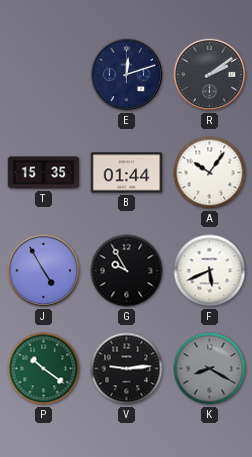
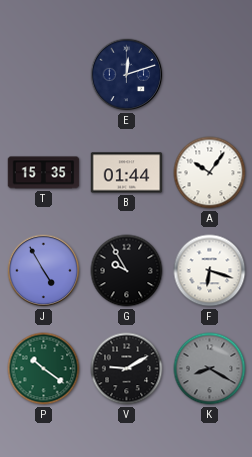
R: 2:09 -> none
F: 5:41 -> 6:18
V: 9:14 -> 9:10
